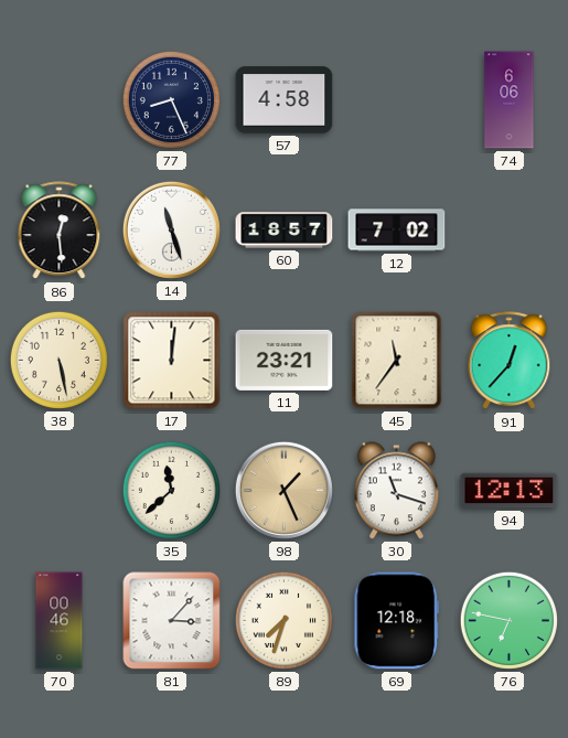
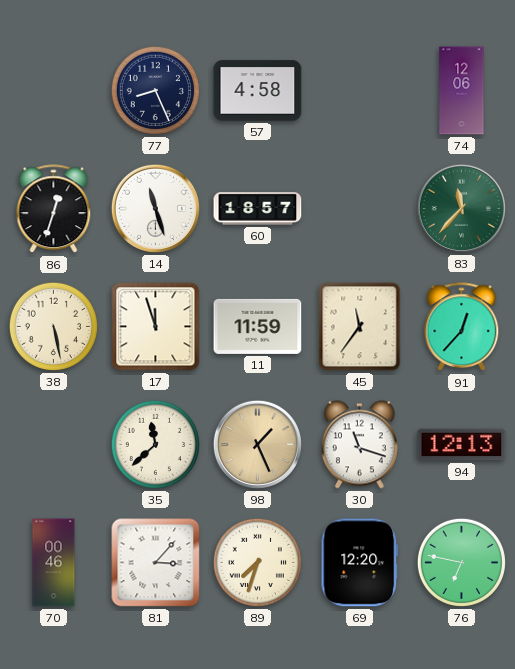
74: 6:06 -> 12:06
86: 12:29 -> 12:33
12: 7:02 -> none
83: none -> 11:37
17: 12:01 -> 11:57
11: 23:21 -> 11:59
69: 12:18 -> 12:20
